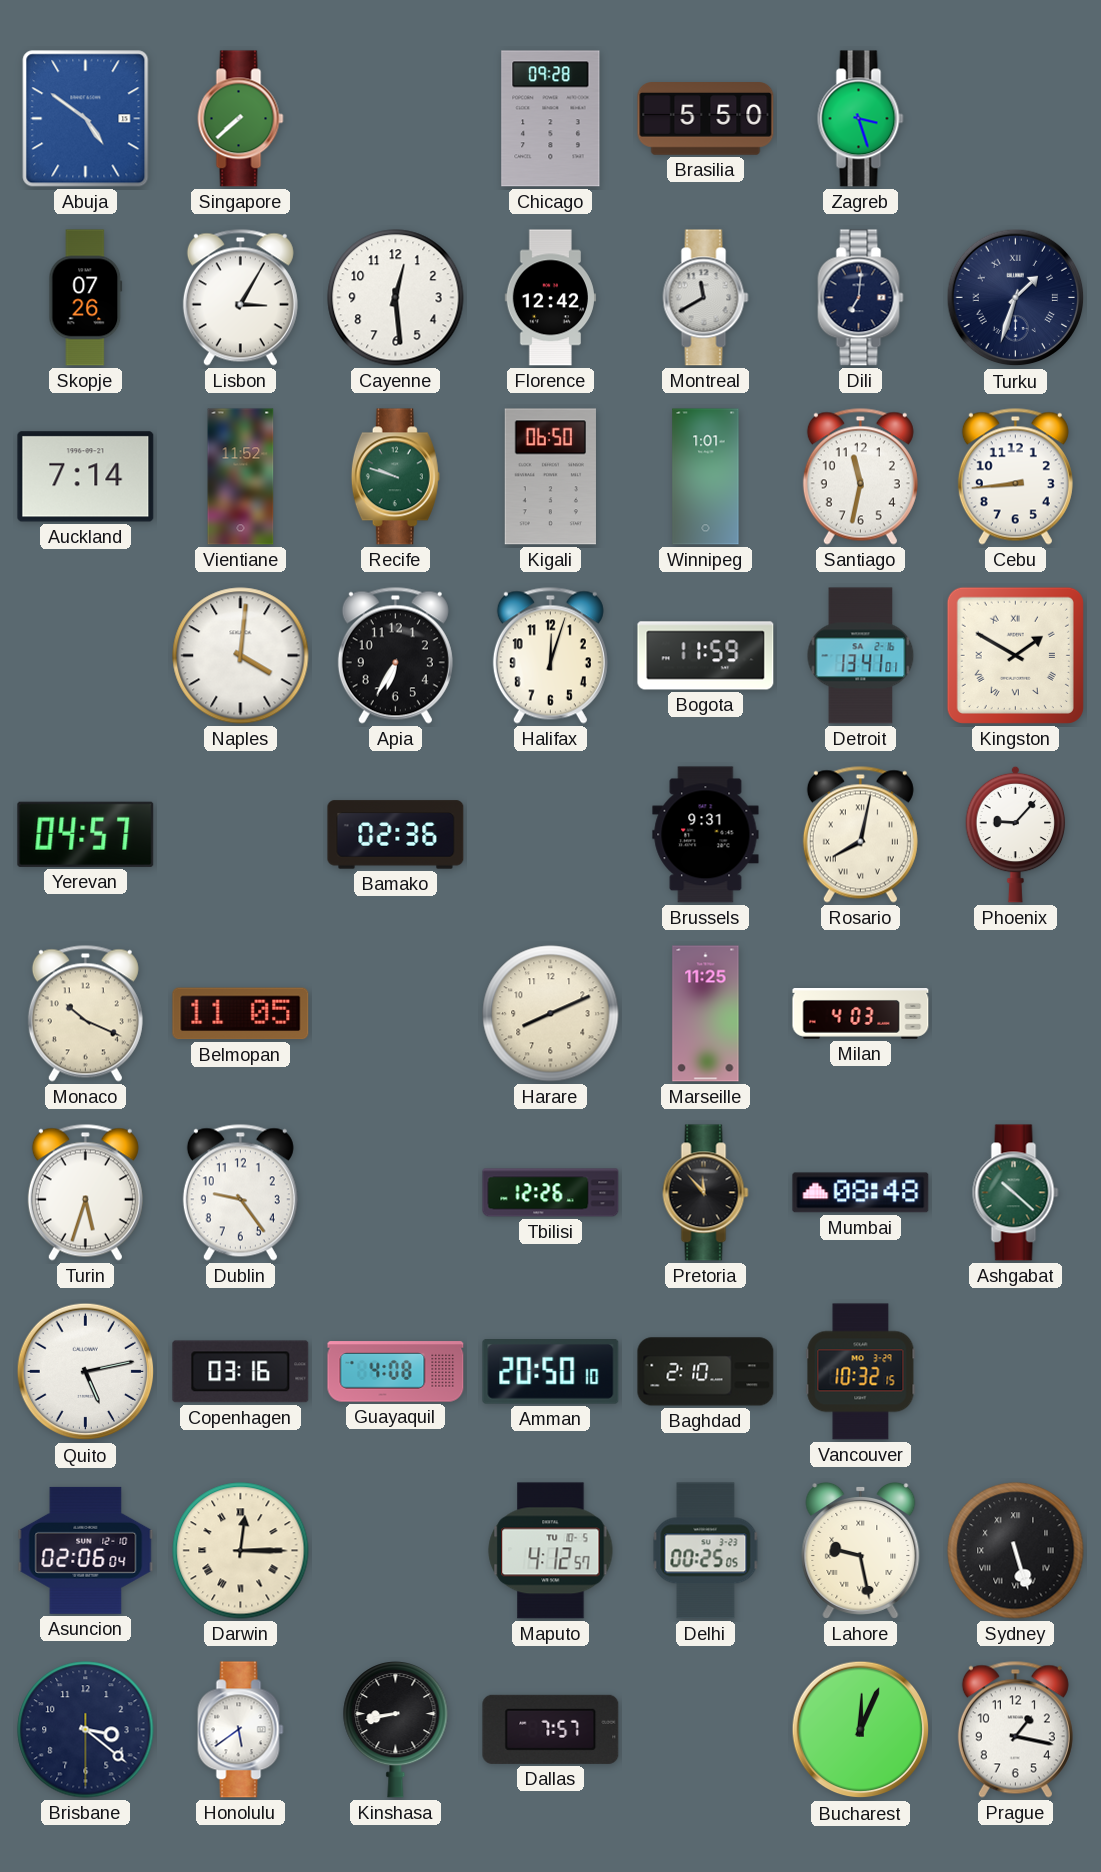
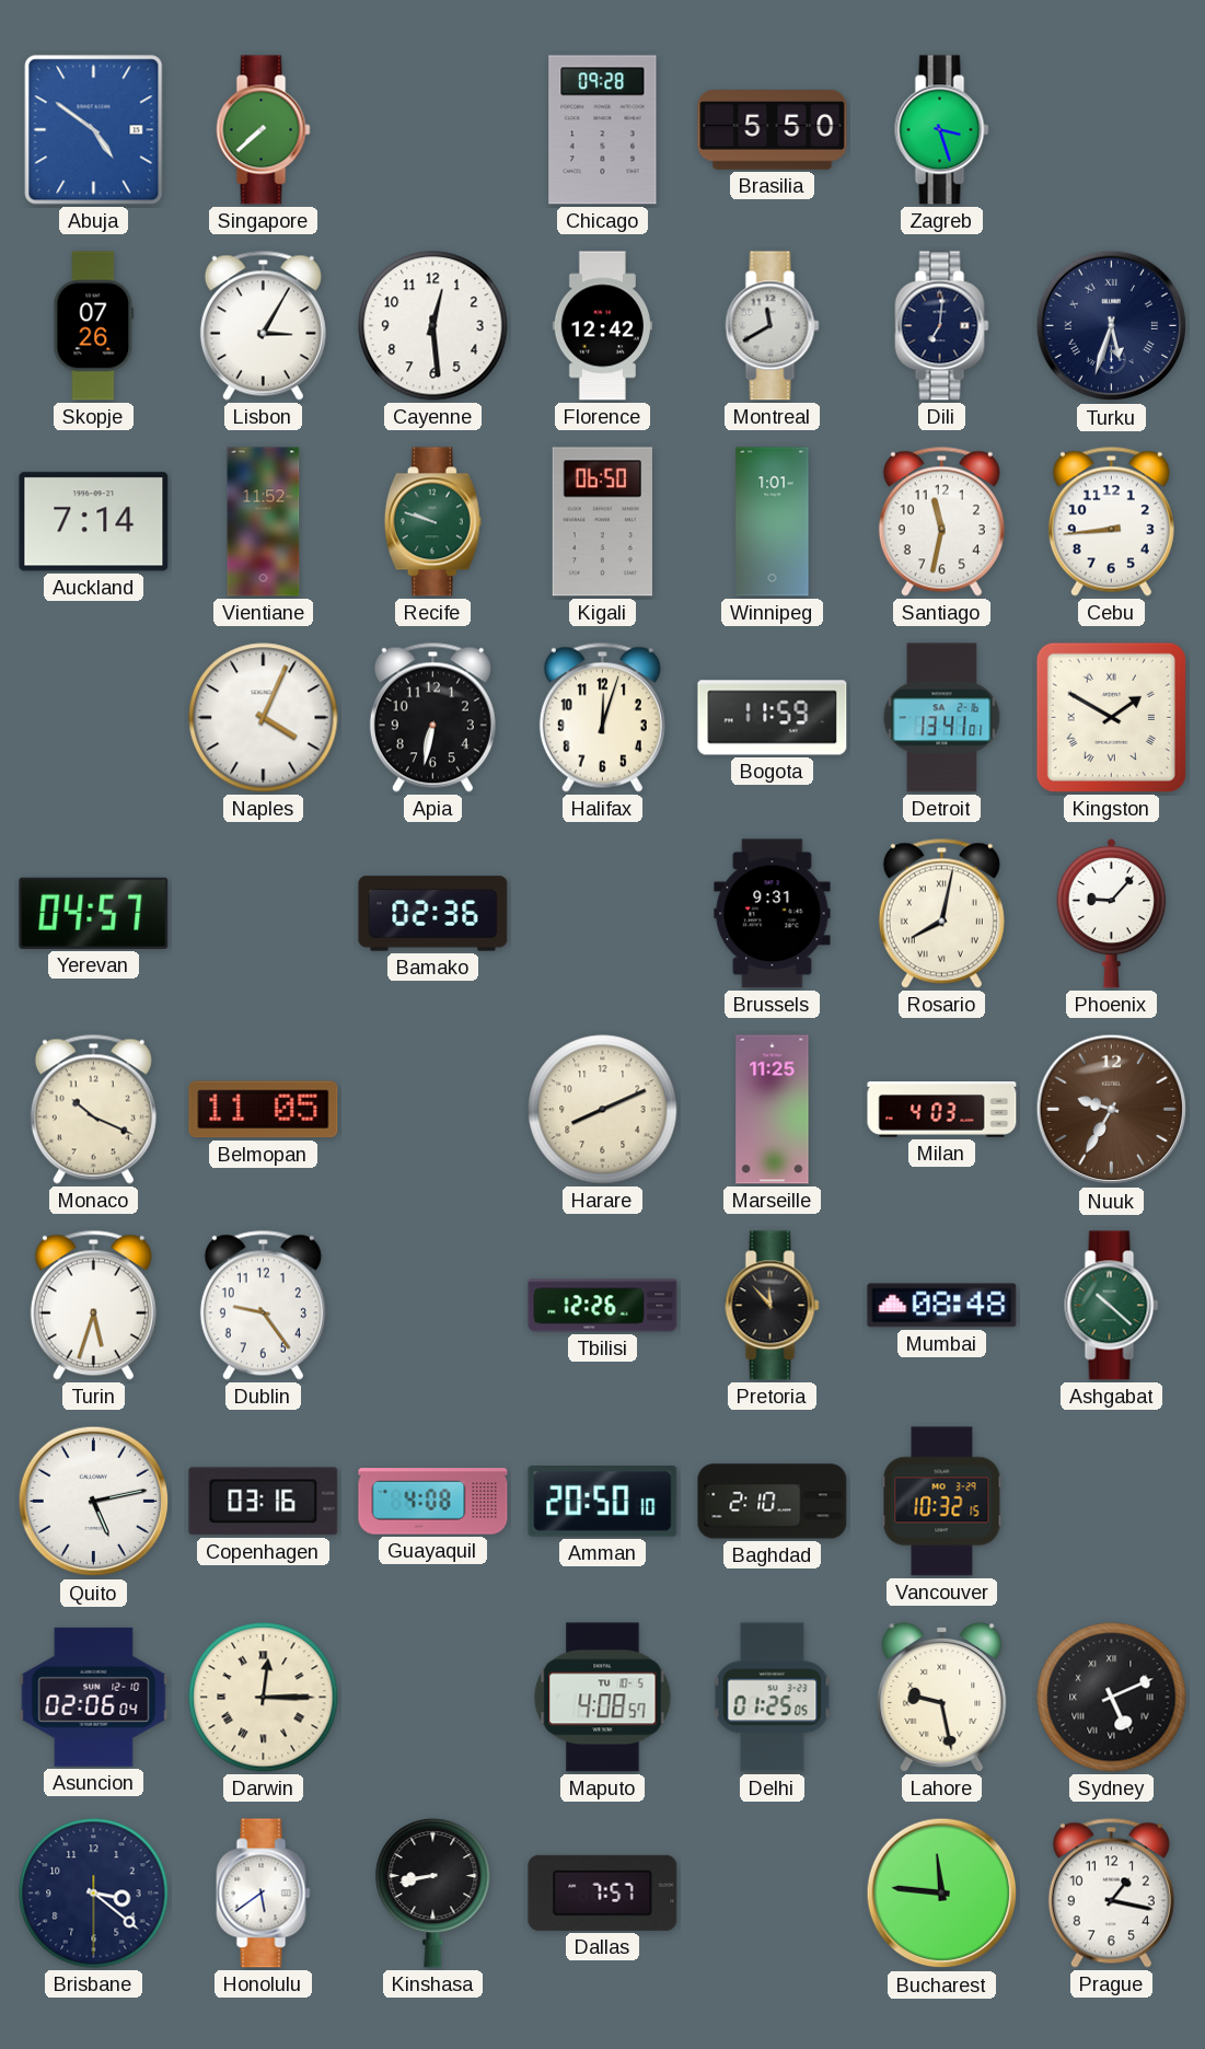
Turku: 1:33 -> 5:33
Naples: 4:01 -> 4:04
Apia: 6:35 -> 6:32
Nuuk: none -> 9:35
Maputo: 4:12 -> 4:08
Delhi: 00:25 -> 01:25
Sydney: 5:27 -> 5:11
Bucharest: 12:04 -> 11:46
